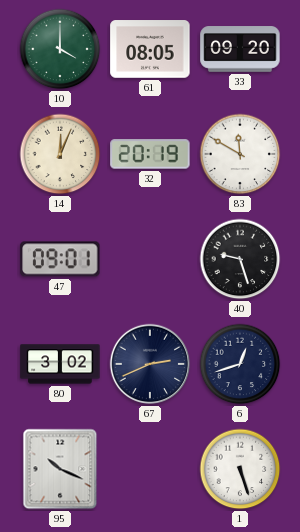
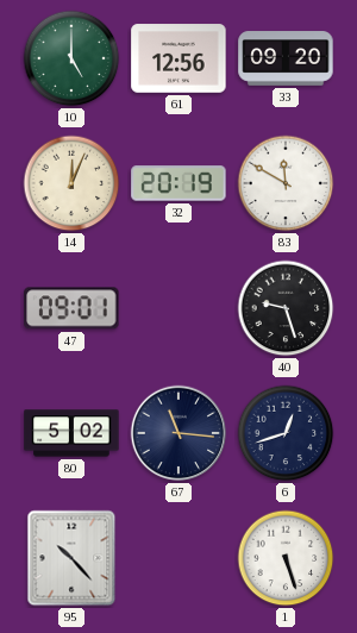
10: 4:00 -> 5:00
61: 08:05 -> 12:56
80: 3:02 -> 5:02
67: 2:41 -> 11:16
95: 10:19 -> 10:23
